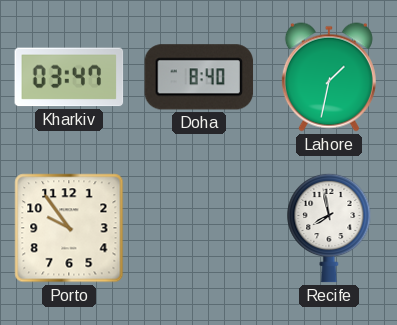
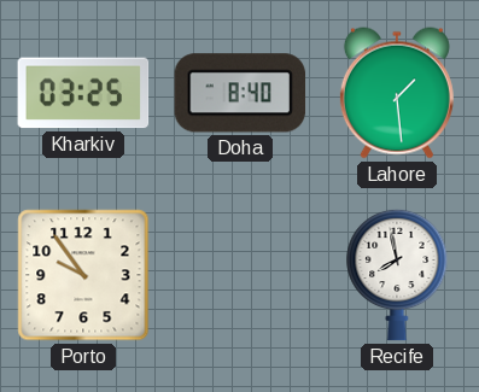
Kharkiv: 03:47 -> 03:25
Lahore: 1:32 -> 1:29
